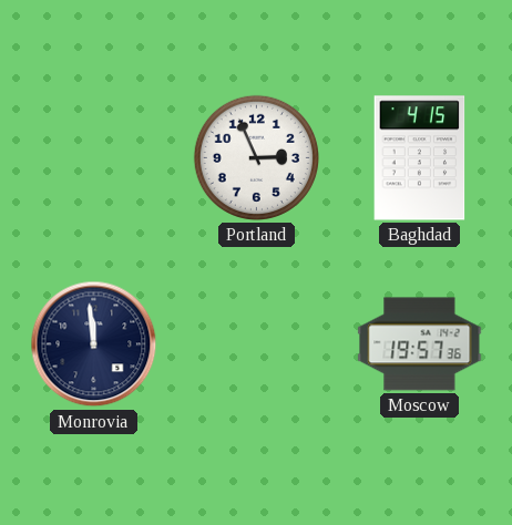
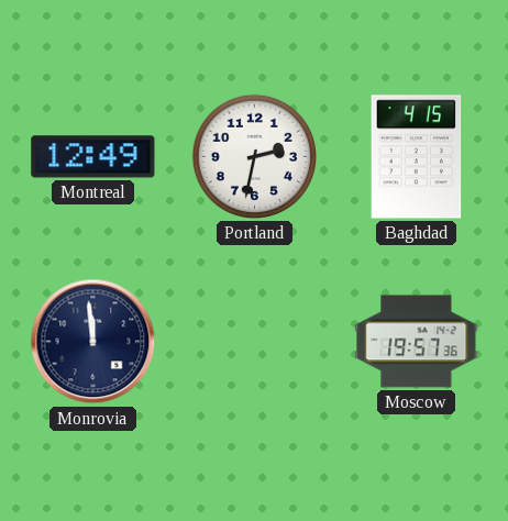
Montreal: none -> 12:49
Portland: 2:56 -> 2:32
